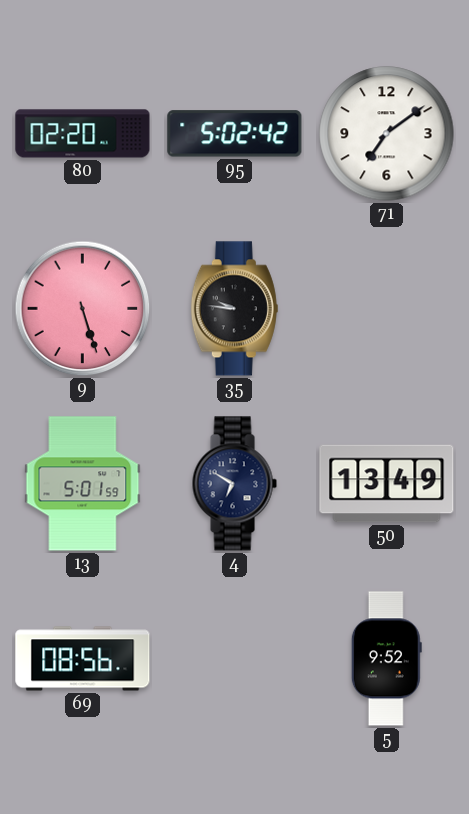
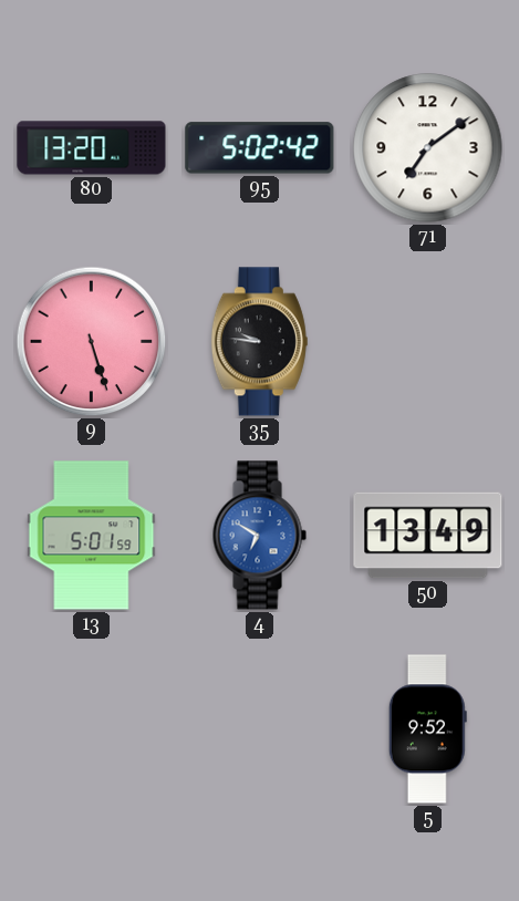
80: 02:20 -> 13:20
4 dial: navy -> blue
69: 08:56 -> none
